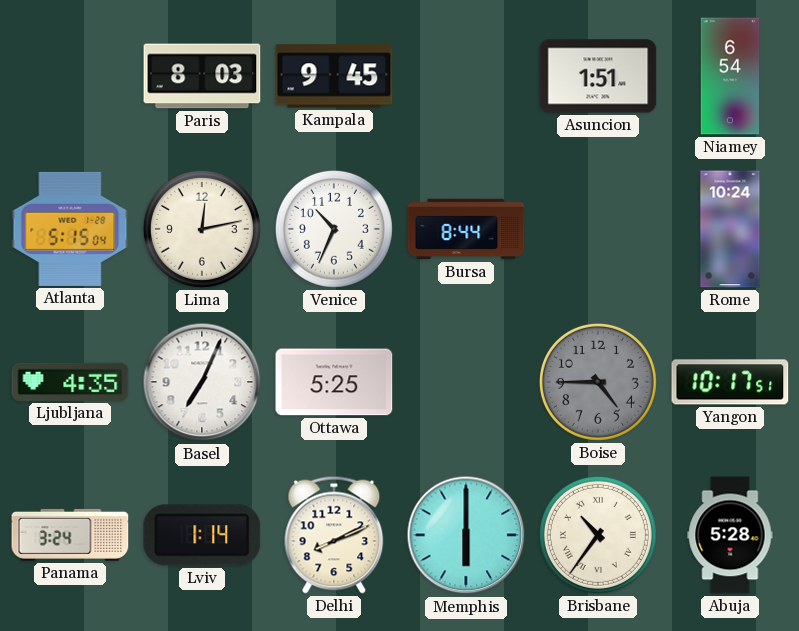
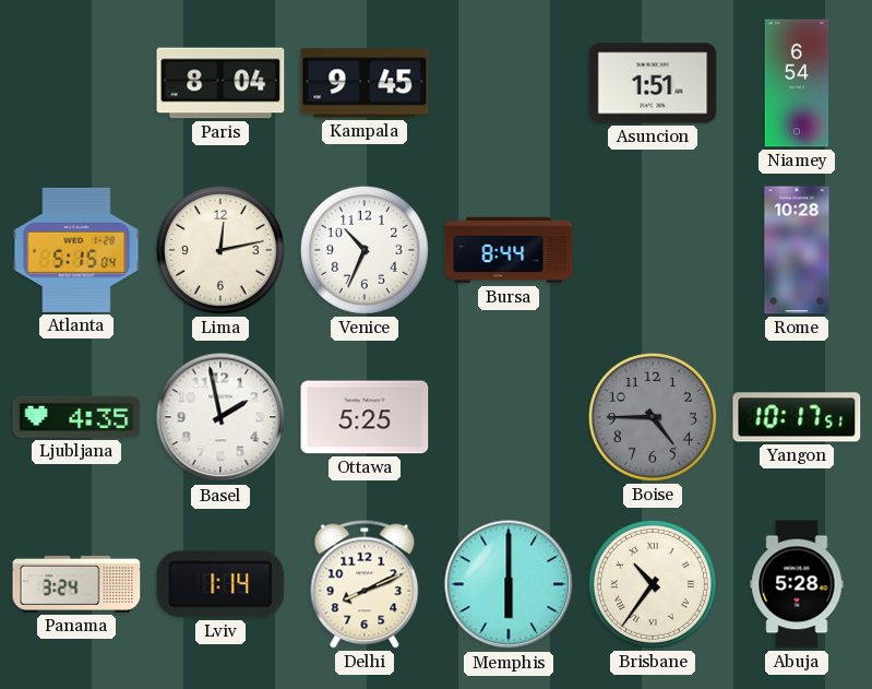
Paris: 8:03 -> 8:04
Rome: 10:24 -> 10:28
Basel: 7:04 -> 1:58
